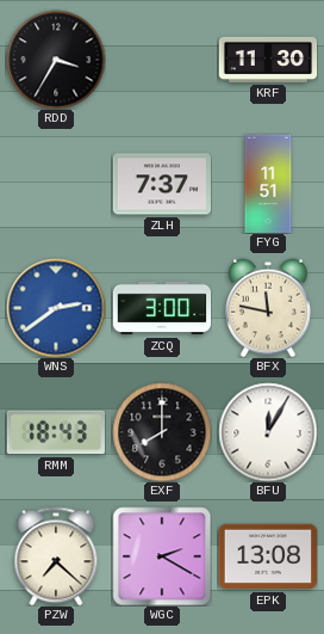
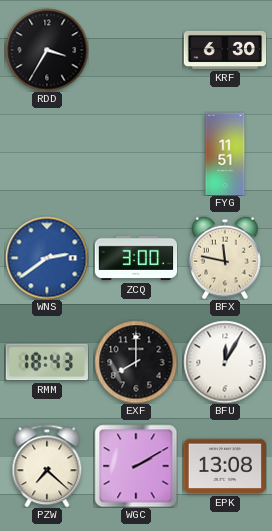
KRF: 11:30 -> 6:30
ZLH: 7:37 -> none
WGC: 2:20 -> 2:10
